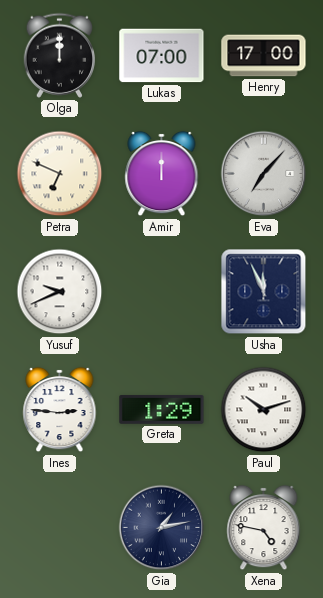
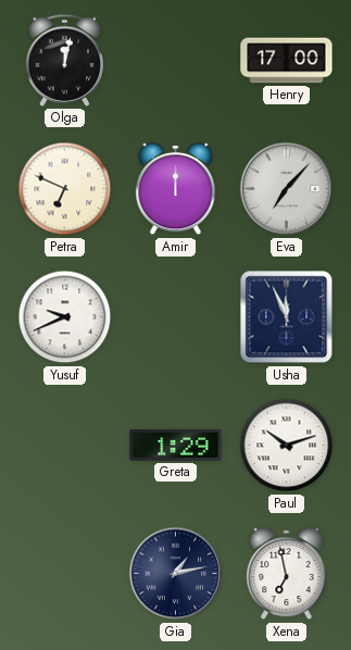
Olga: 12:00 -> 12:02
Lukas: 07:00 -> none
Ines: 2:46 -> none
Xena: 4:47 -> 6:58
